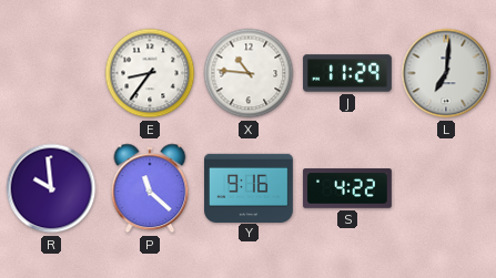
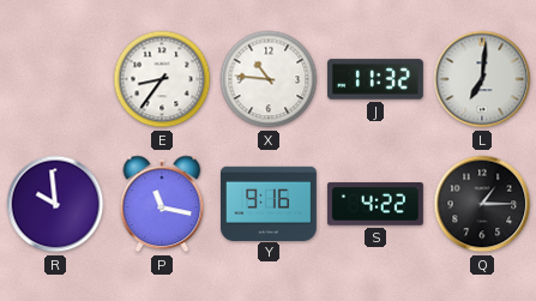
J: 11:29 -> 11:32
P: 11:22 -> 11:17
Q: none -> 1:15
